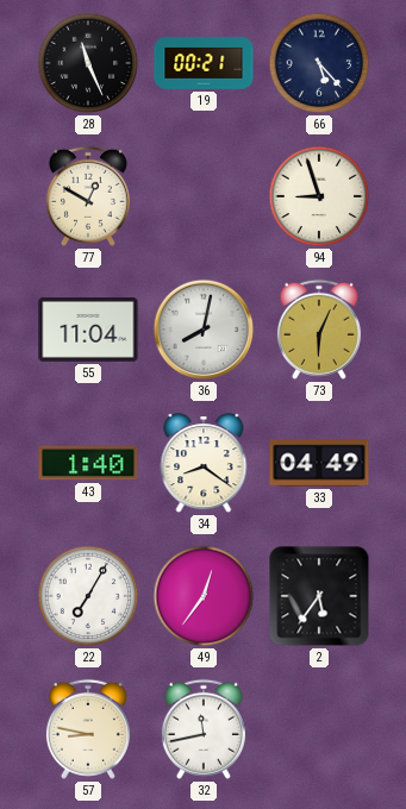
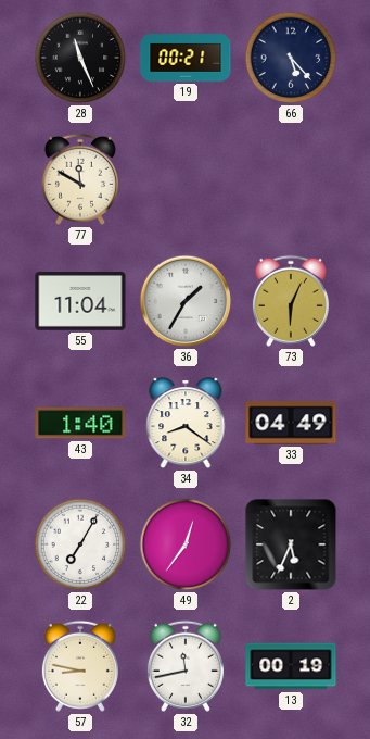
77: 12:50 -> 11:50
94: 8:57 -> none
36: 8:02 -> 1:35
2: 5:36 -> 5:34
13: none -> 00:19
